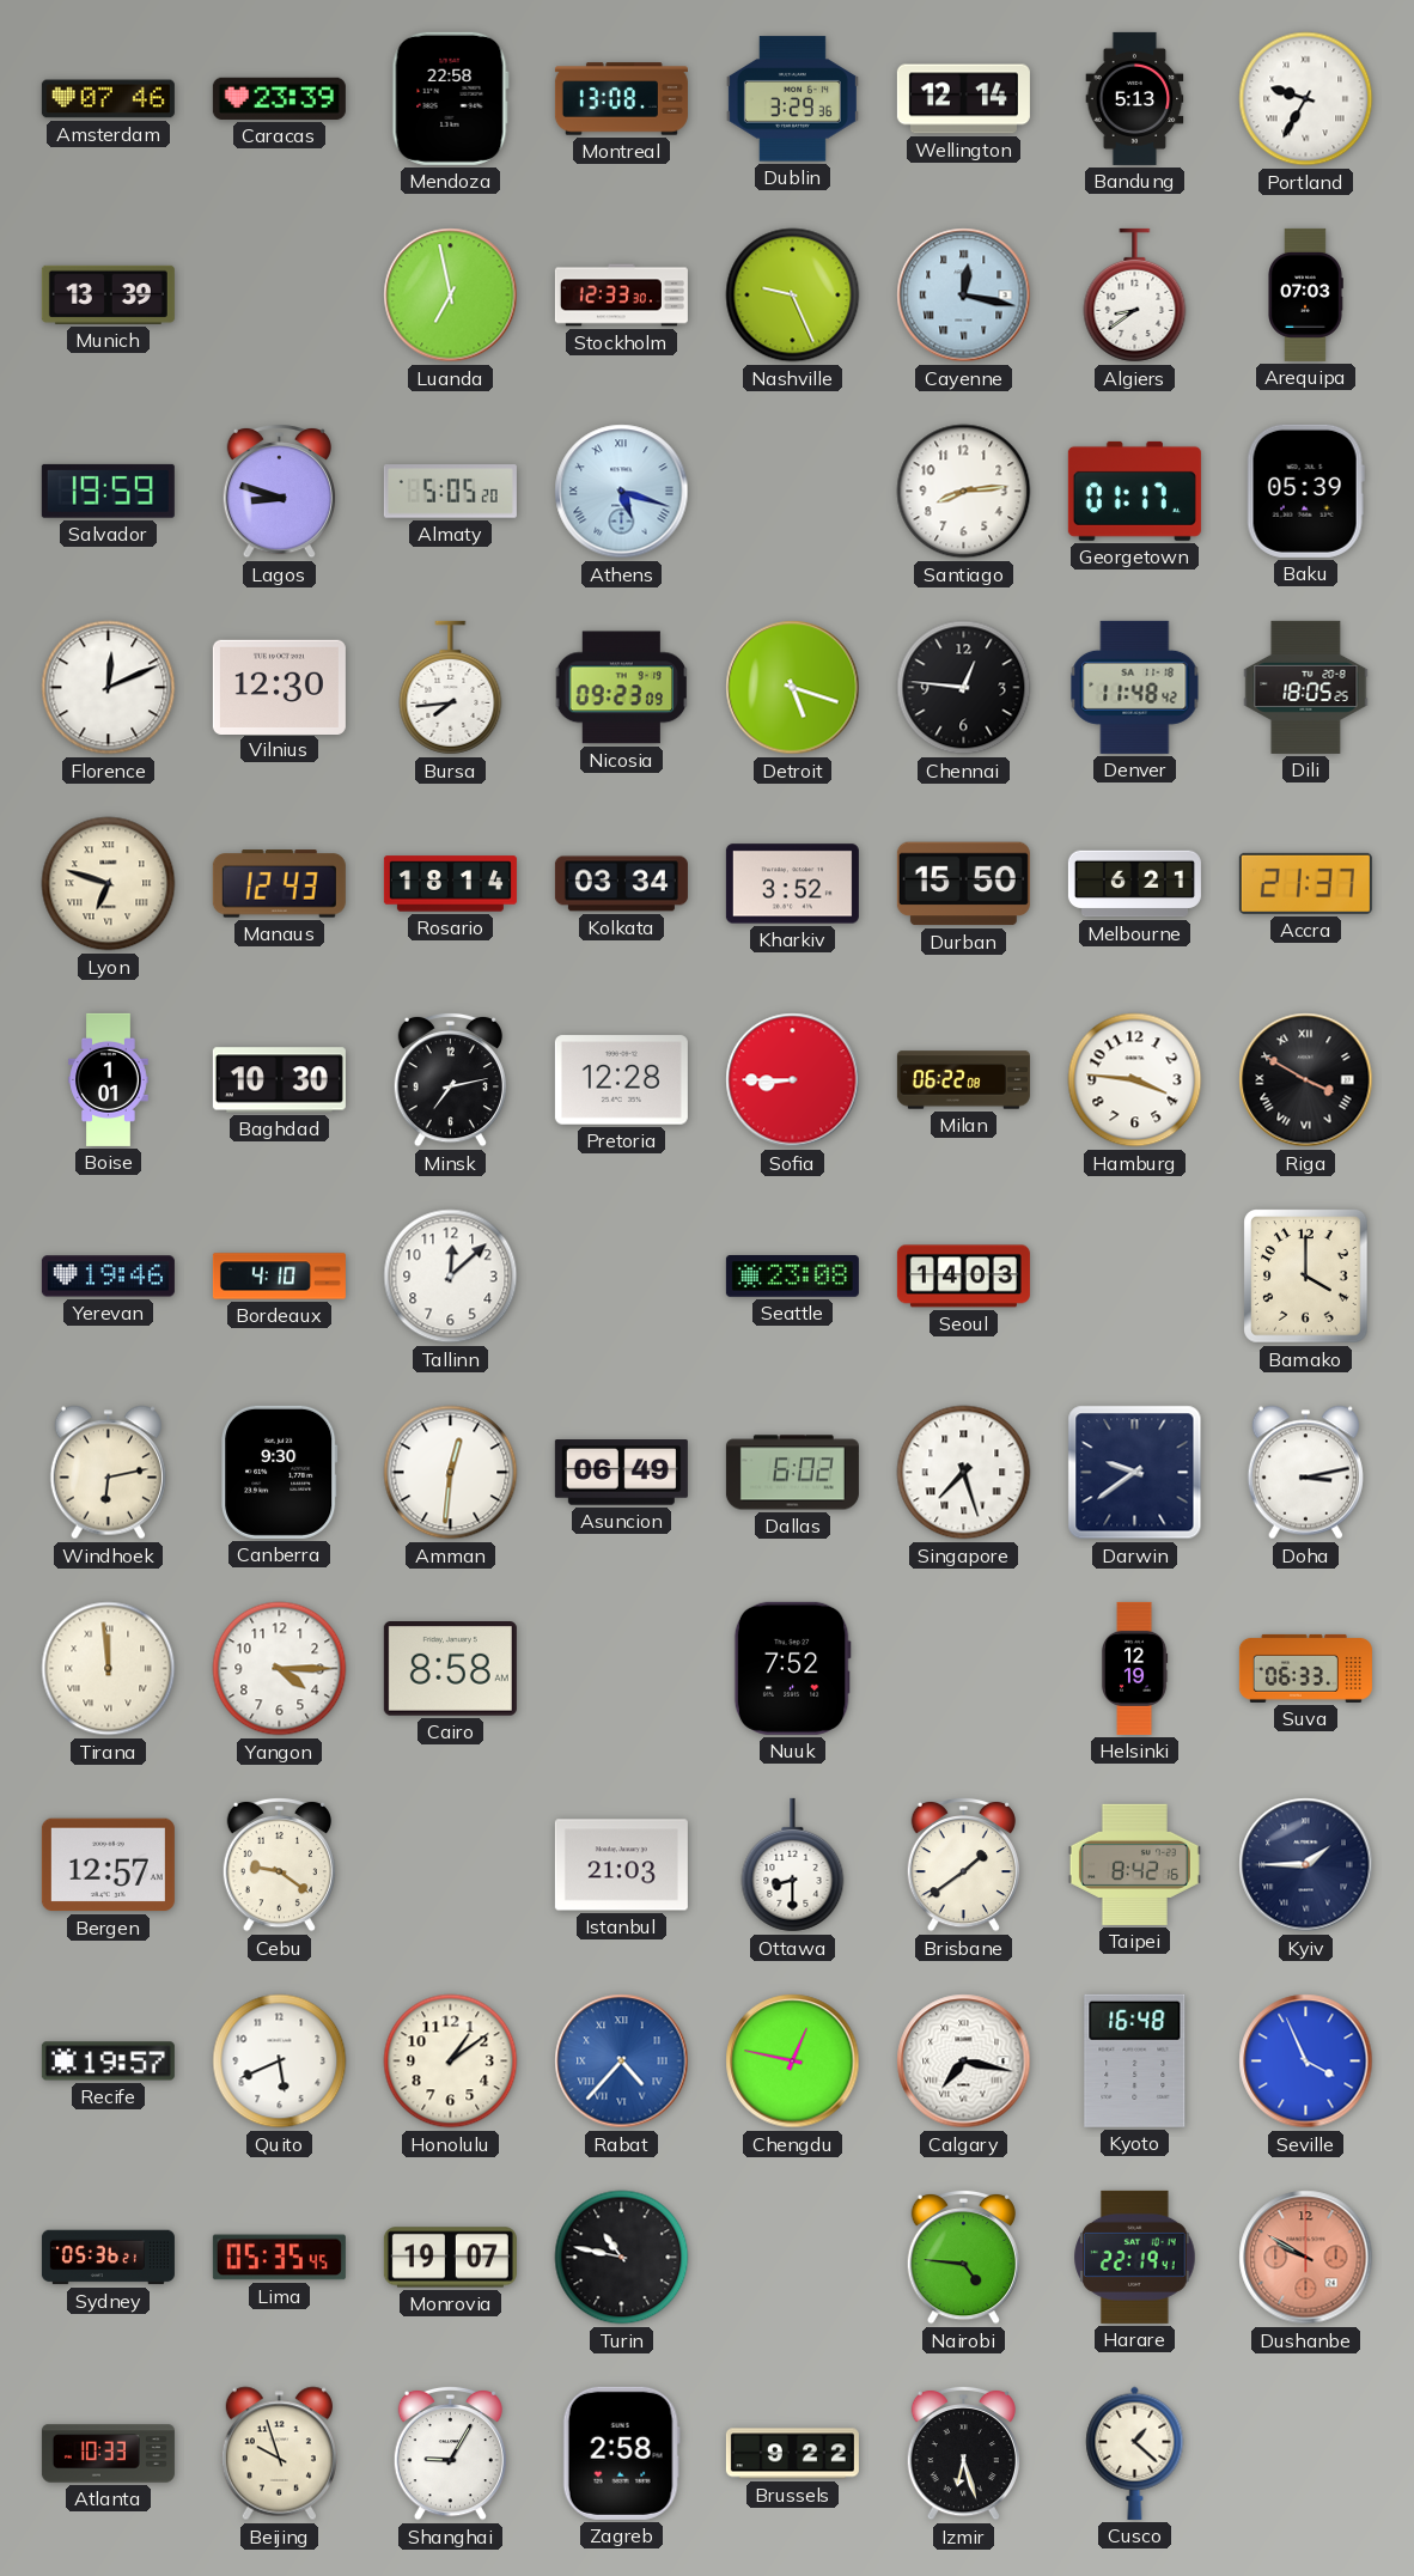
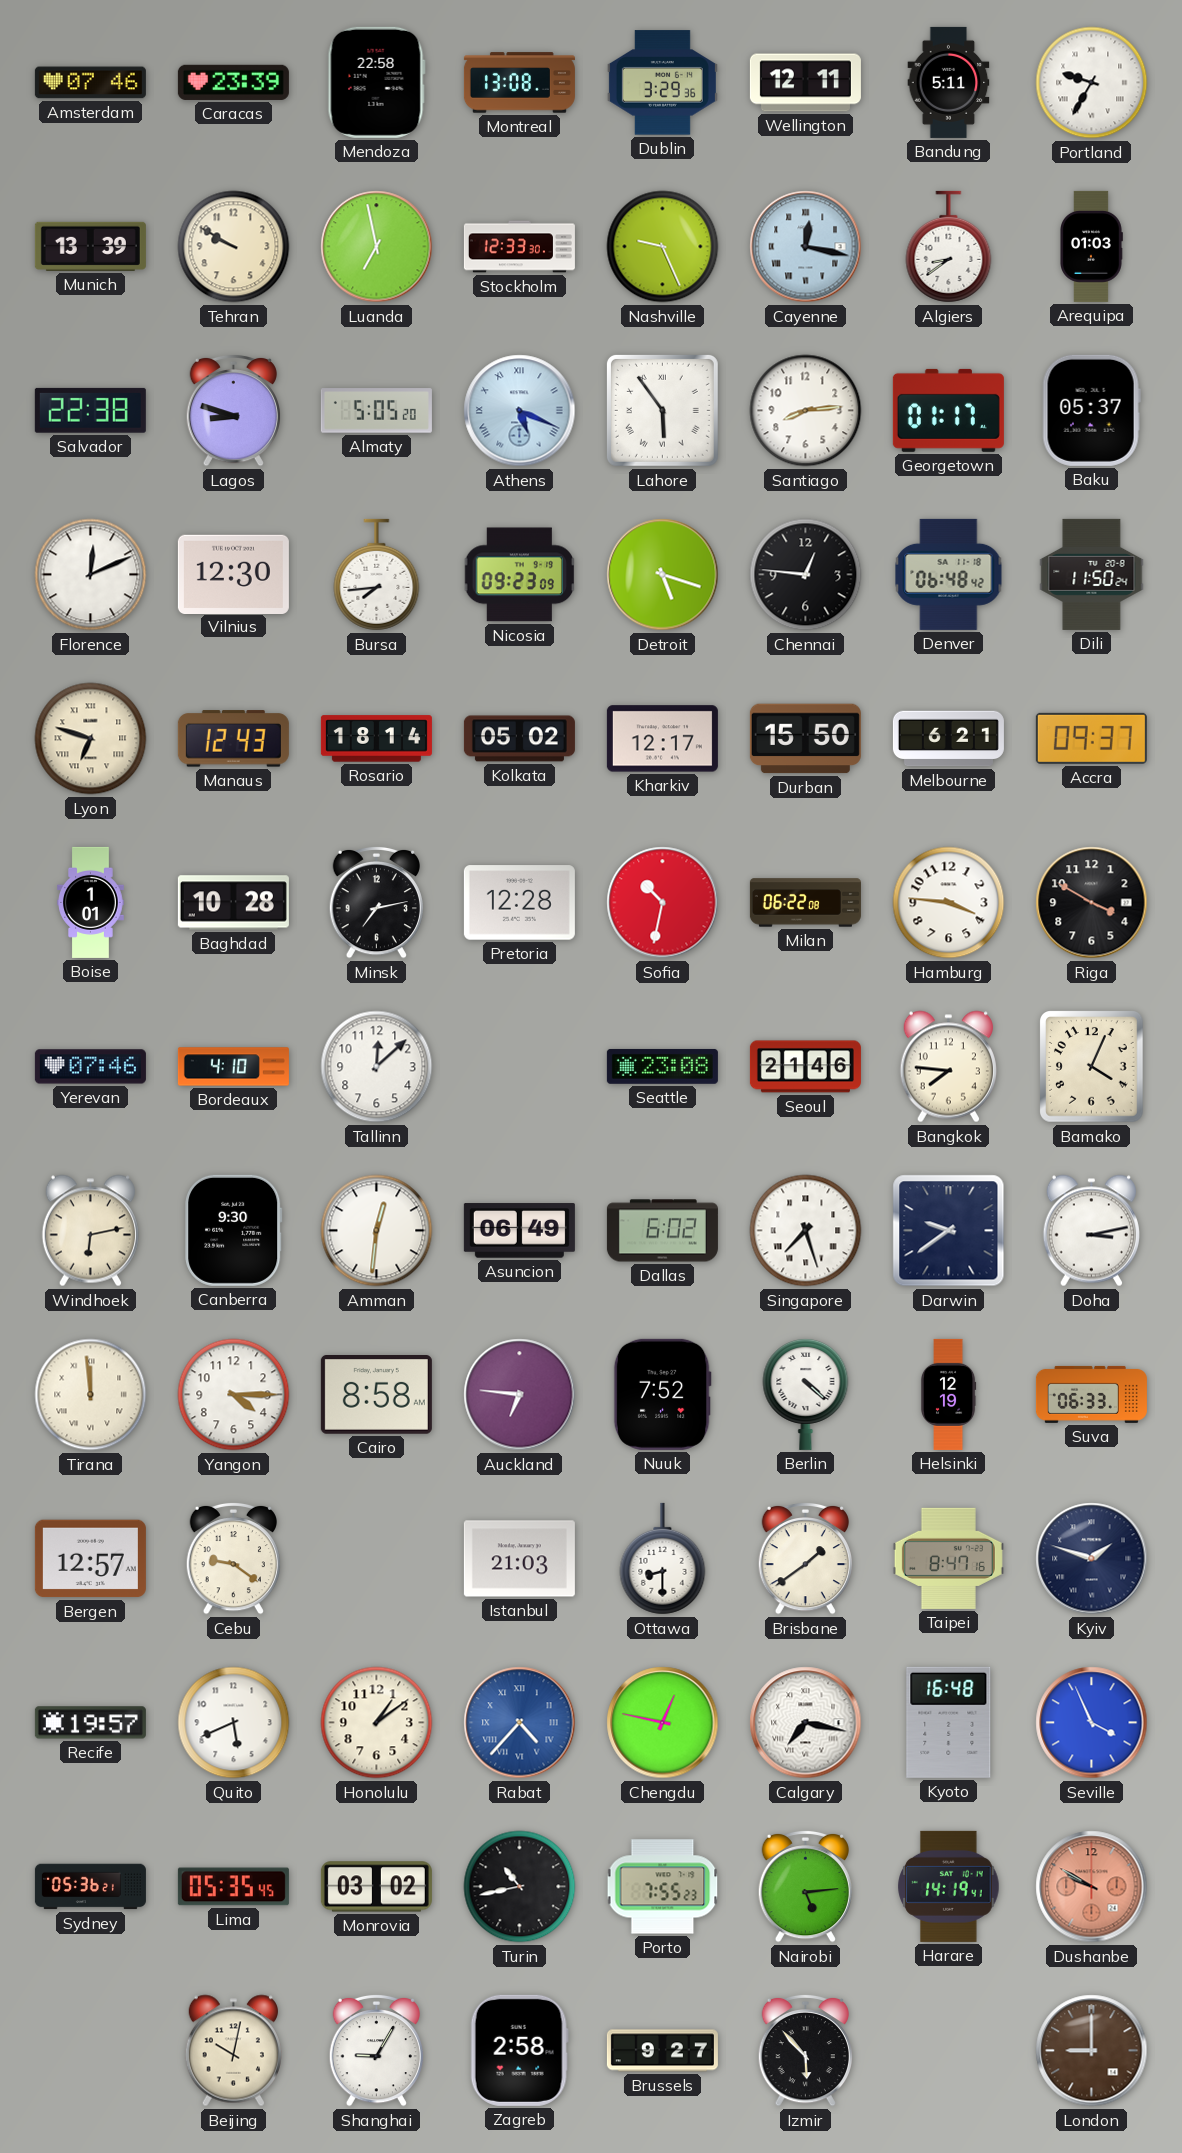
Wellington: 12:14 -> 12:11
Bandung: 5:13 -> 5:11
Tehran: none -> 9:50
Arequipa: 07:03 -> 01:03
Salvador: 19:59 -> 22:38
Athens: 5:18 -> 5:19
Lahore: none -> 5:54
Baku: 05:39 -> 05:37
Denver: 11:48 -> 06:48
Dili: 18:05 -> 11:50
Kolkata: 03:34 -> 05:02
Kharkiv: 3:52 -> 12:17
Accra: 21:37 -> 09:37
Baghdad: 10:30 -> 10:28
Sofia: 8:45 -> 10:32
Riga numerals: Roman -> Arabic
Yerevan: 19:46 -> 07:46
Seoul: 14:03 -> 21:46
Bangkok: none -> 7:46
Bamako: 4:00 -> 4:04
Auckland: none -> 6:46
Berlin: none -> 4:22
Taipei: 8:42 -> 8:47
Kyiv: 1:45 -> 1:48
Monrovia: 19:07 -> 03:02
Turin: 10:47 -> 10:43
Porto: none -> 7:55
Nairobi: 4:46 -> 5:14
Harare: 22:19 -> 14:19
Atlanta: 10:33 -> none
Beijing: 9:57 -> 10:02
Brussels: 9:22 -> 9:27
Izmir: 6:27 -> 5:53
Cusco: 1:22 -> none
London: none -> 9:00
